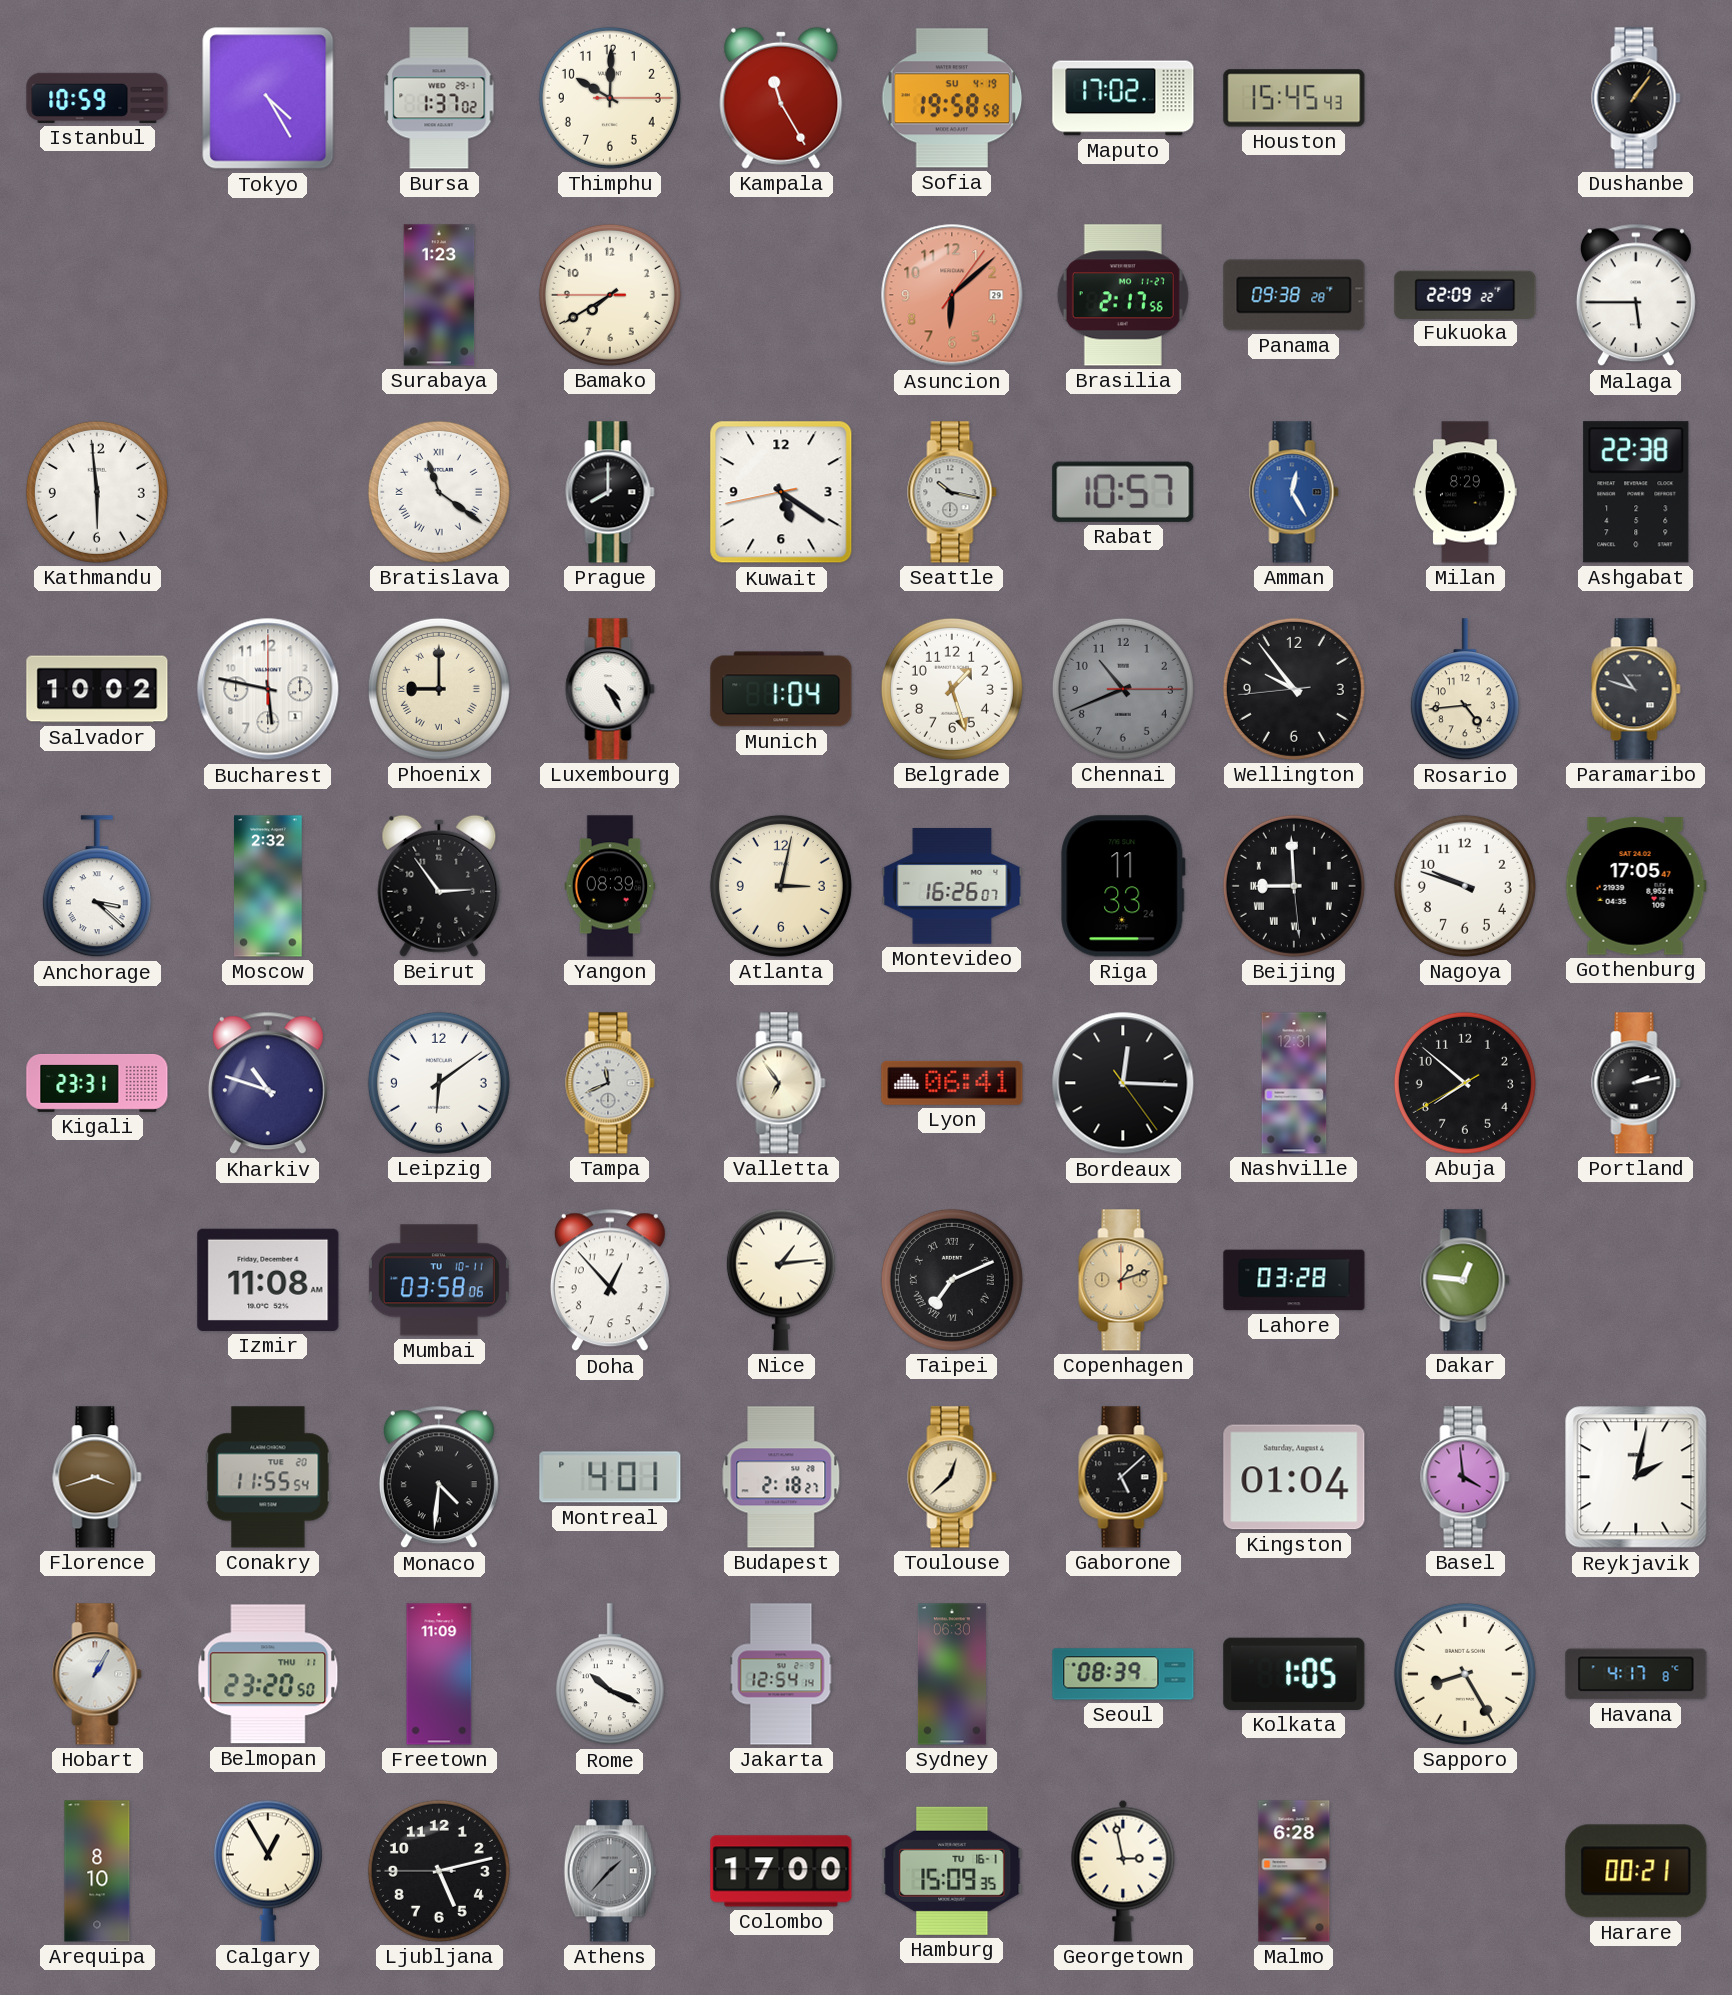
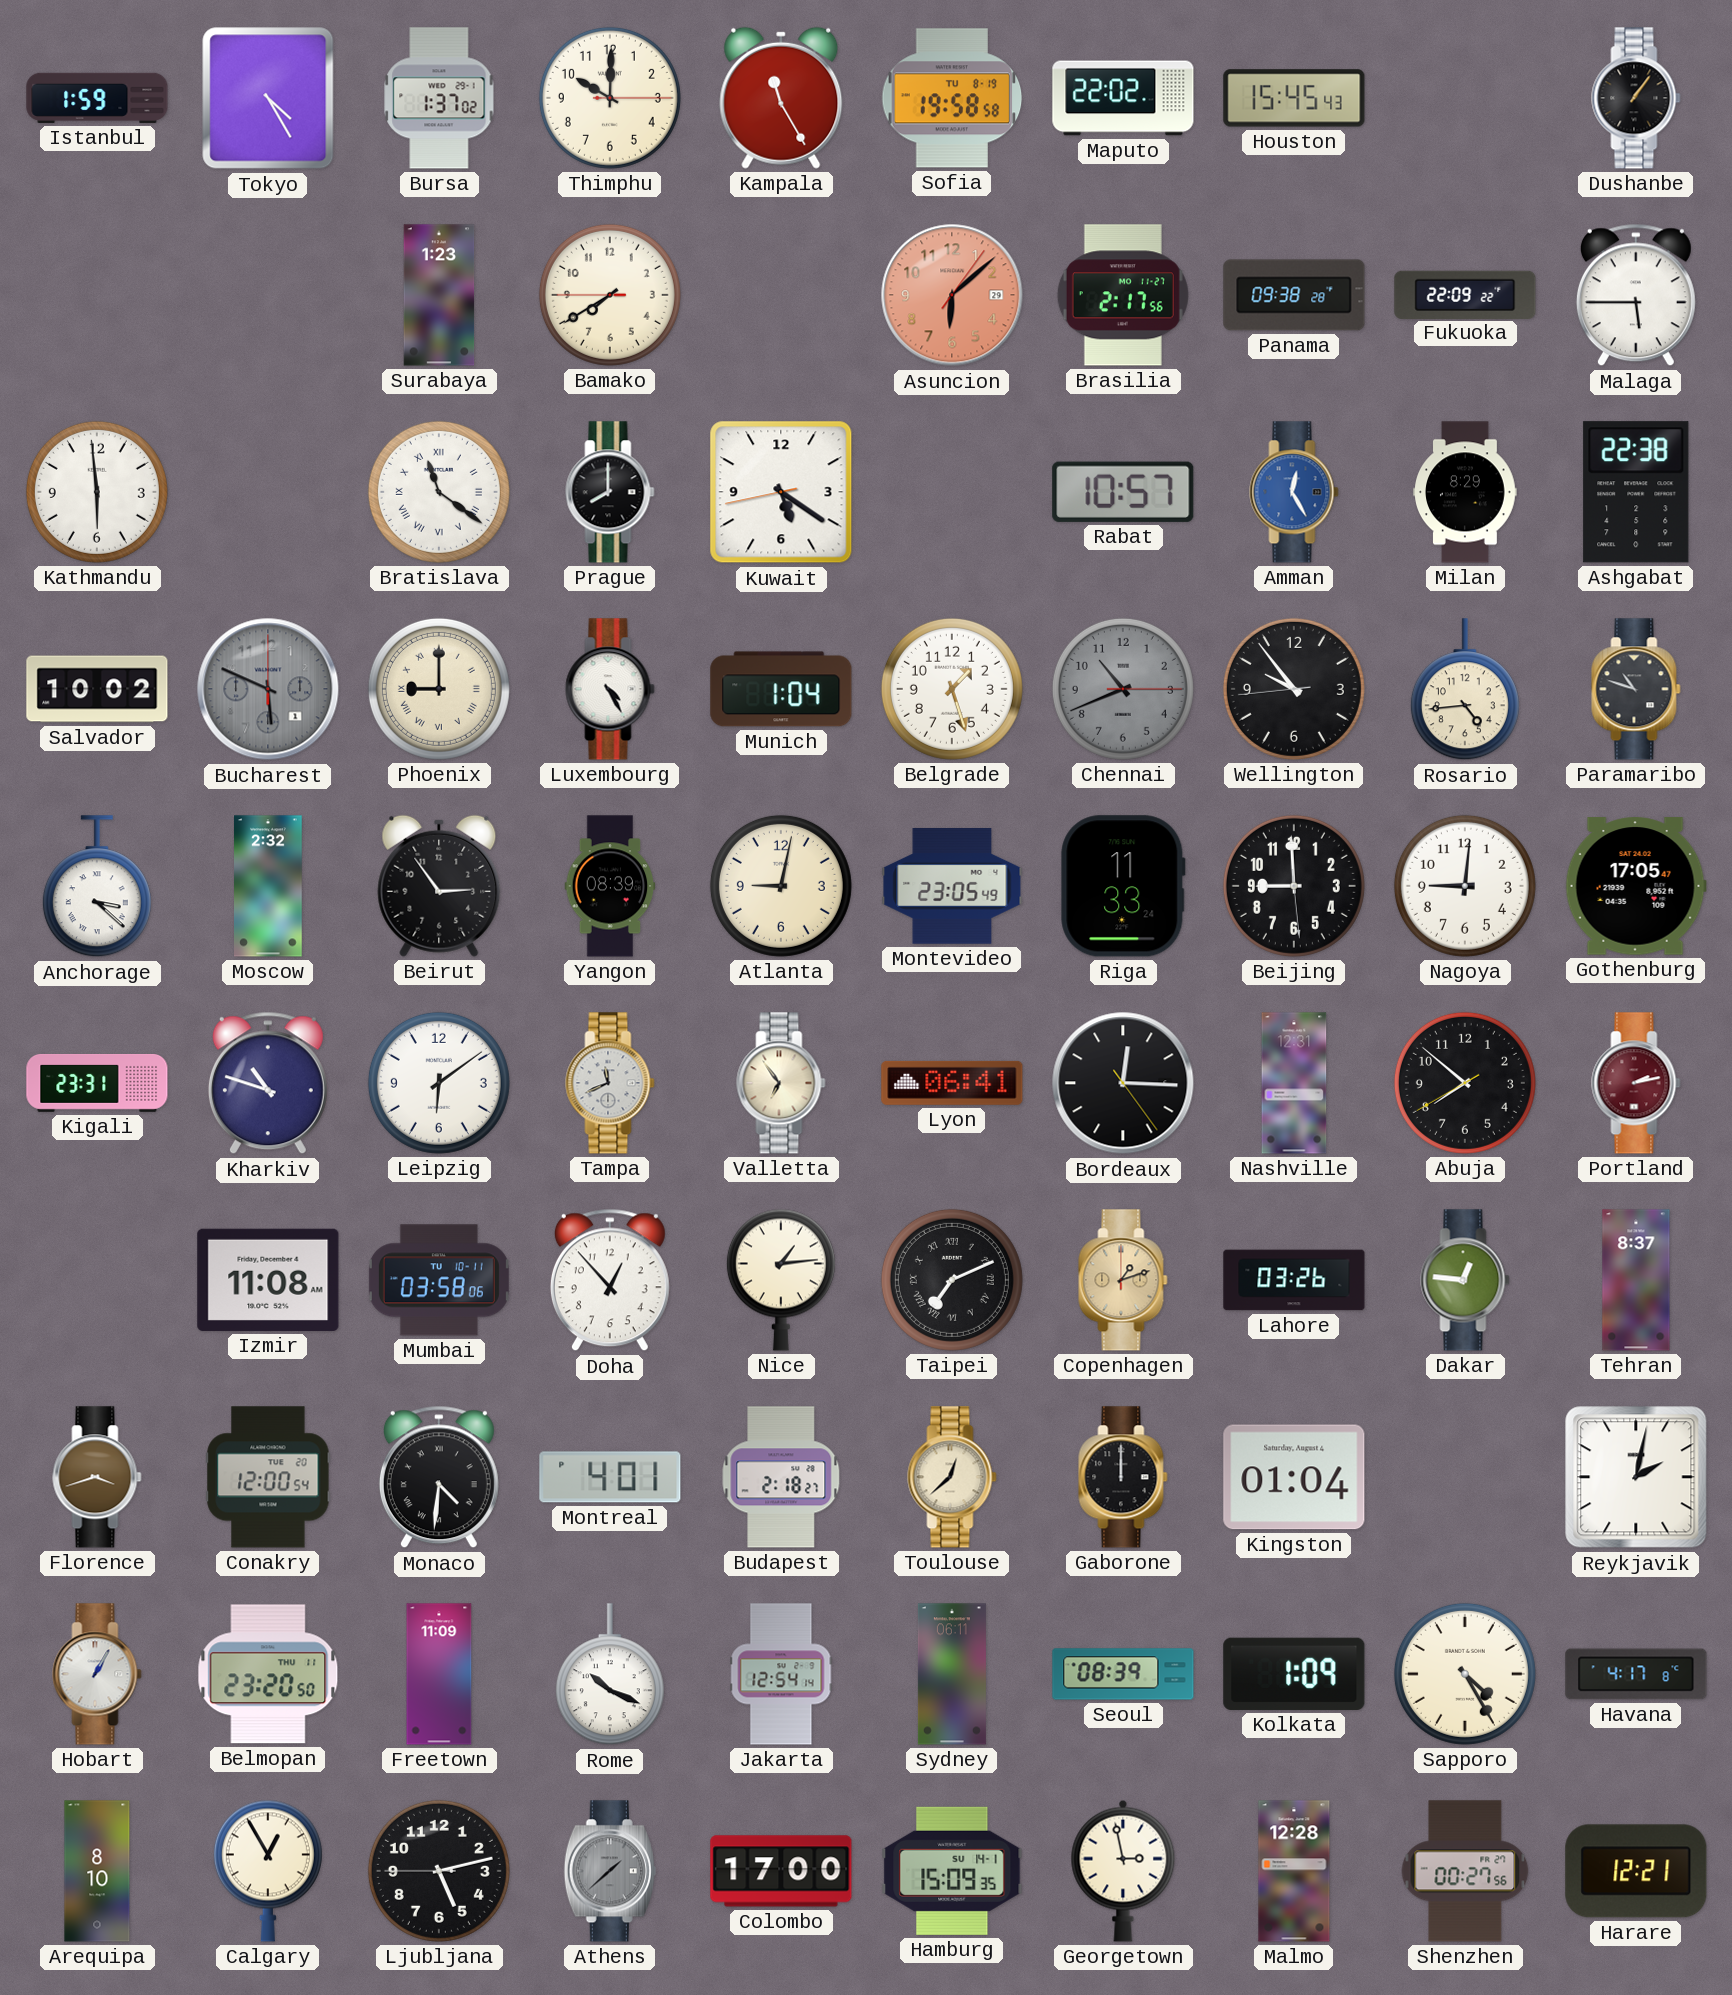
Istanbul: 10:59 -> 1:59
Sofia date: SU 4-19 -> TU 8-19
Maputo: 17:02 -> 22:02
Seattle: 10:17 -> none
Bucharest: 5:47 -> 5:49
Bucharest dial: white -> grey
Atlanta: 3:02 -> 9:02
Montevideo: 16:26 -> 23:05
Beijing numerals: Roman -> Arabic
Nagoya: 9:48 -> 9:01
Portland dial: black -> burgundy
Lahore: 03:28 -> 03:26
Tehran: none -> 8:37
Conakry: 11:55 -> 12:00
Gaborone: 5:08 -> 12:00
Basel: 3:59 -> none
Sydney: 06:30 -> 06:11
Kolkata: 1:05 -> 1:09
Sapporo: 8:25 -> 4:25
Athens: 1:37 -> 1:38
Hamburg date: TU 16-1 -> SU 14-1
Malmo: 6:28 -> 12:28
Shenzhen: none -> 00:27
Harare: 00:21 -> 12:21
